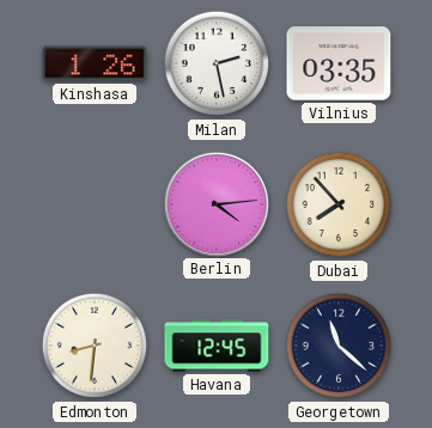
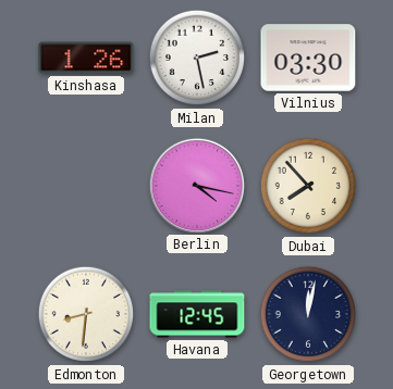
Vilnius: 03:35 -> 03:30
Berlin: 4:14 -> 4:17
Georgetown: 11:22 -> 12:02
